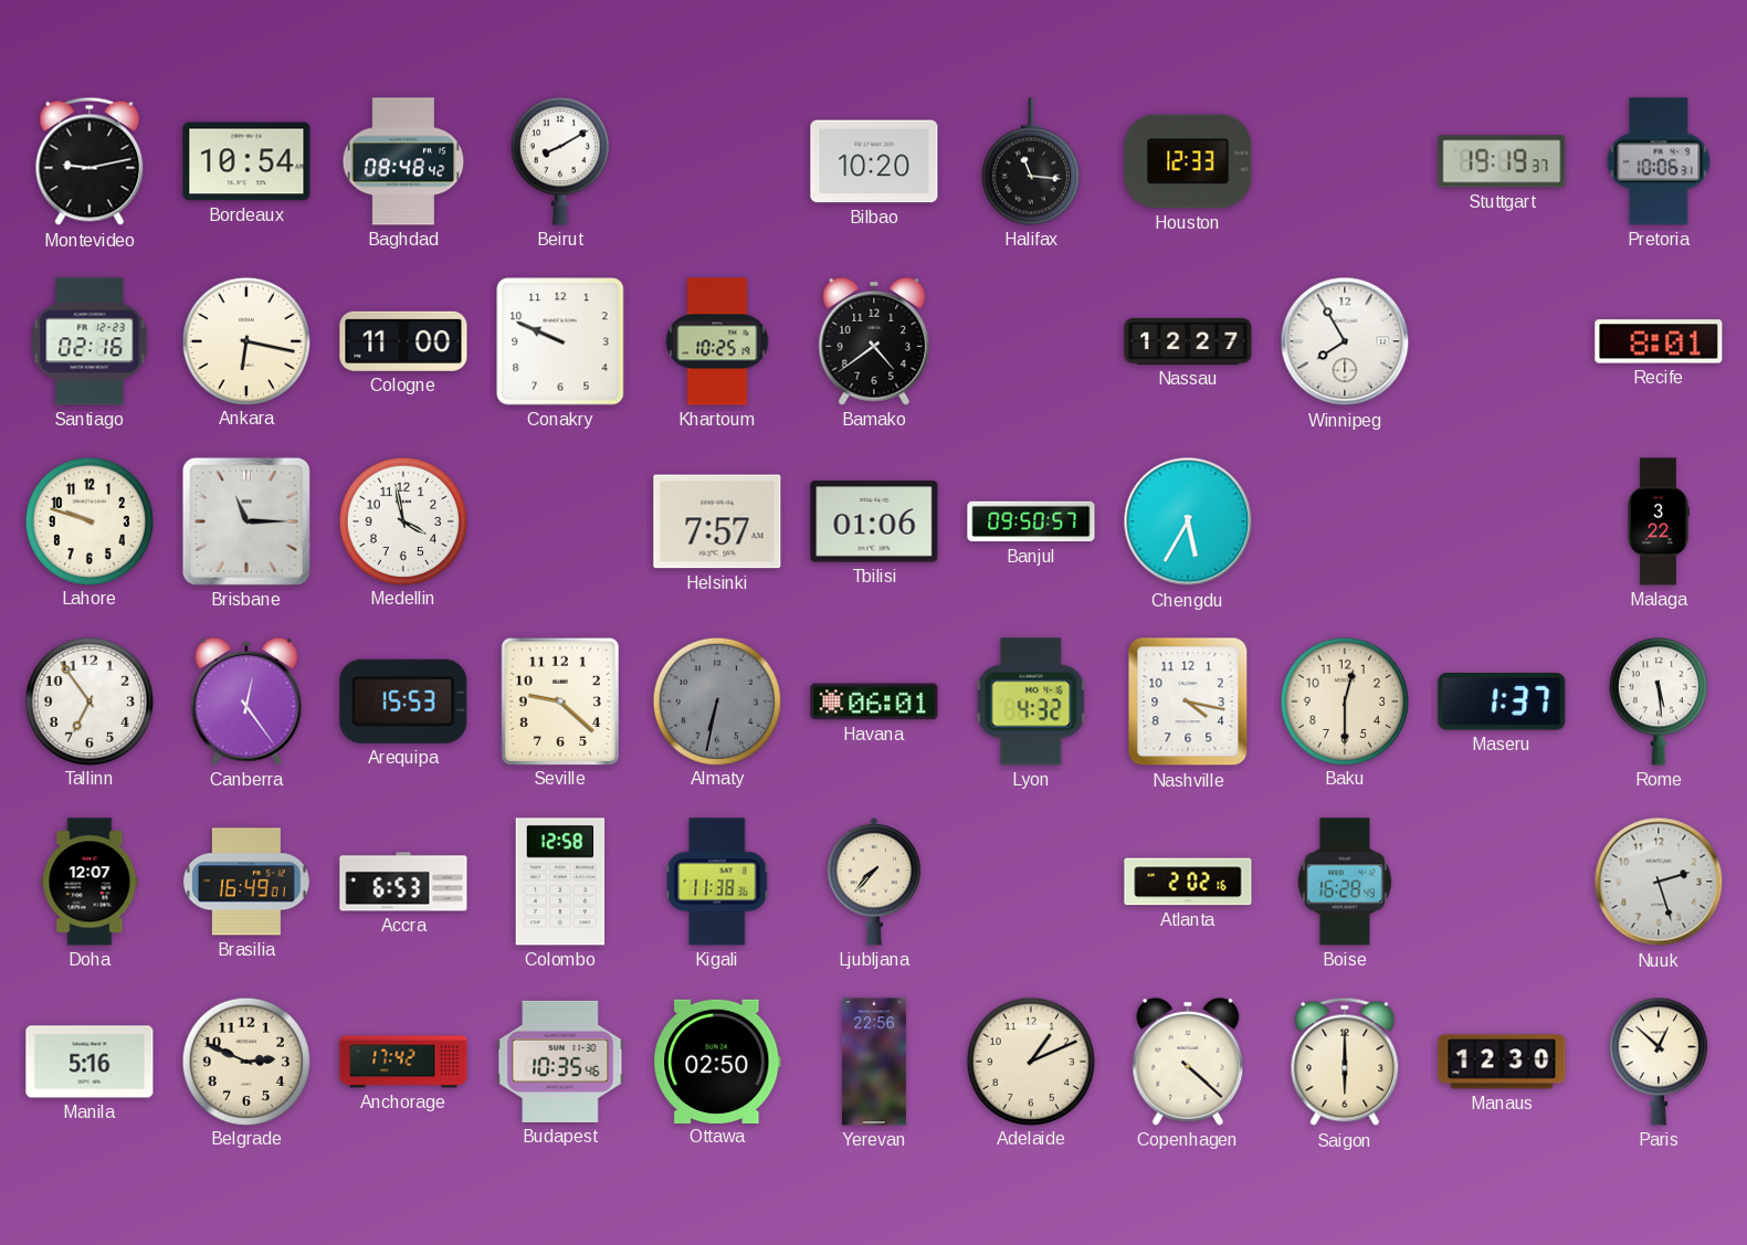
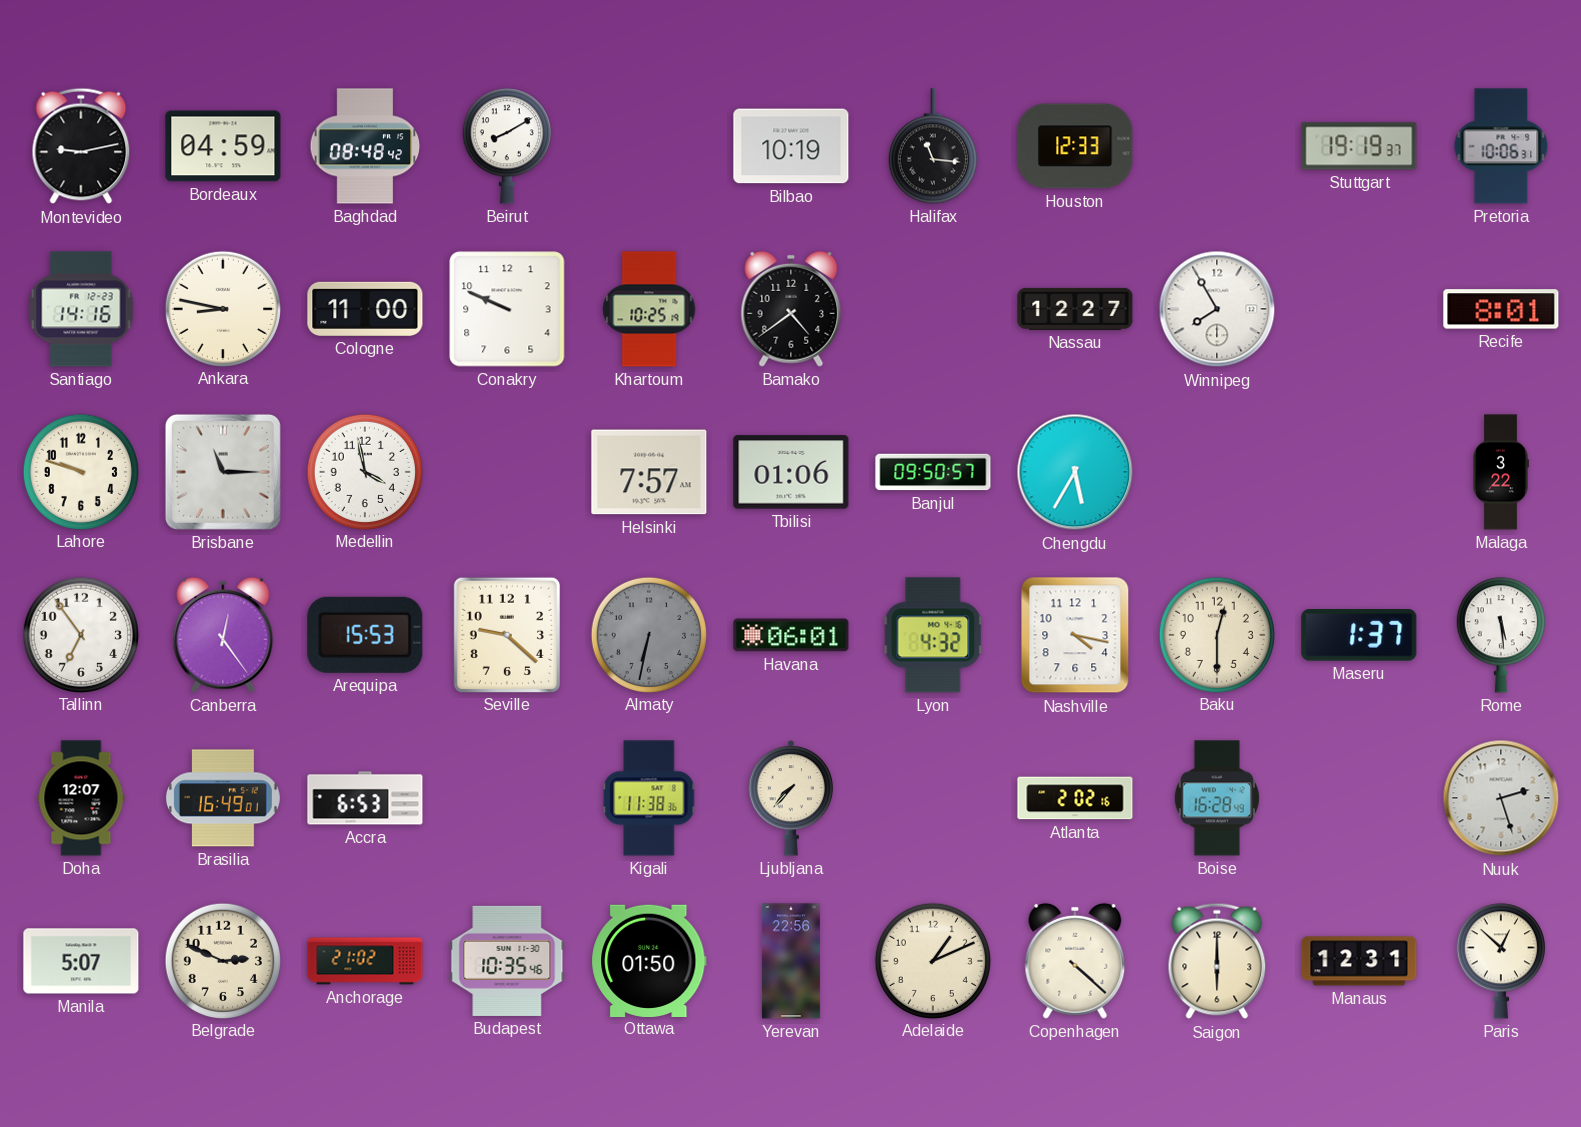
Bordeaux: 10:54 -> 04:59
Bilbao: 10:20 -> 10:19
Santiago: 02:16 -> 14:16
Ankara: 6:17 -> 8:47
Colombo: 12:58 -> none
Manila: 5:16 -> 5:07
Anchorage: 17:42 -> 21:02
Ottawa: 02:50 -> 01:50
Manaus: 12:30 -> 12:31
